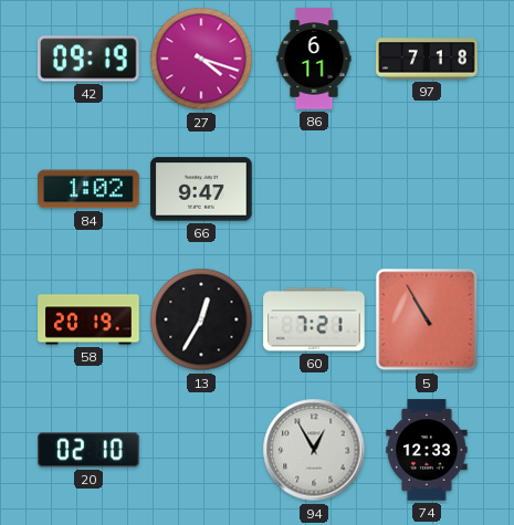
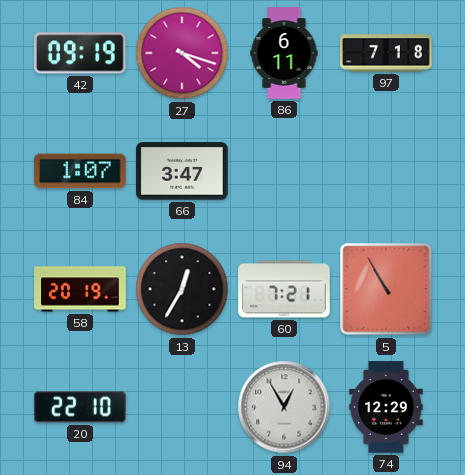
84: 1:02 -> 1:07
66: 9:47 -> 3:47
20: 02:10 -> 22:10
74: 12:33 -> 12:29
